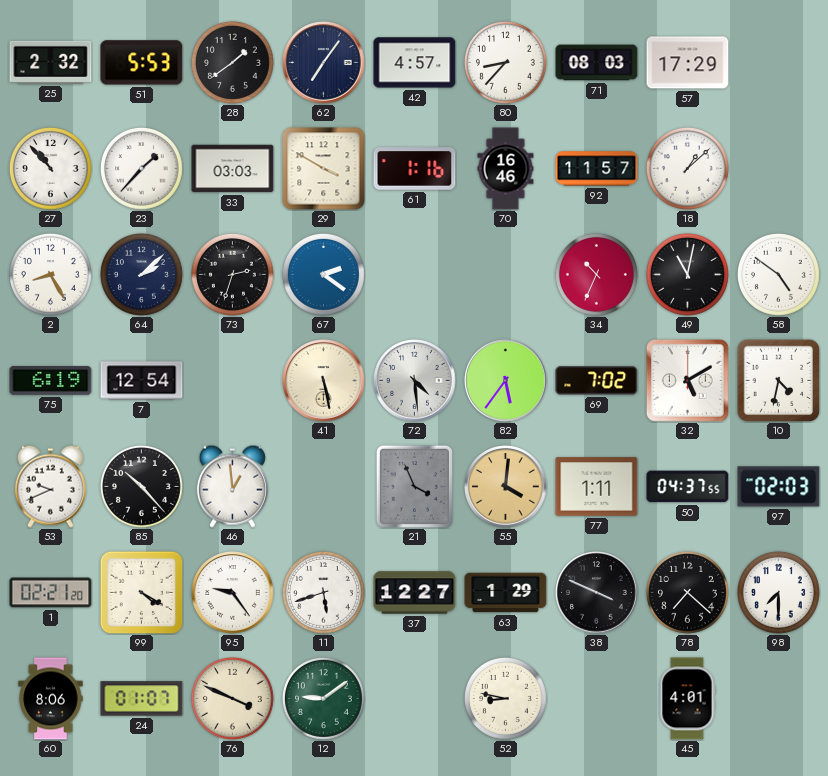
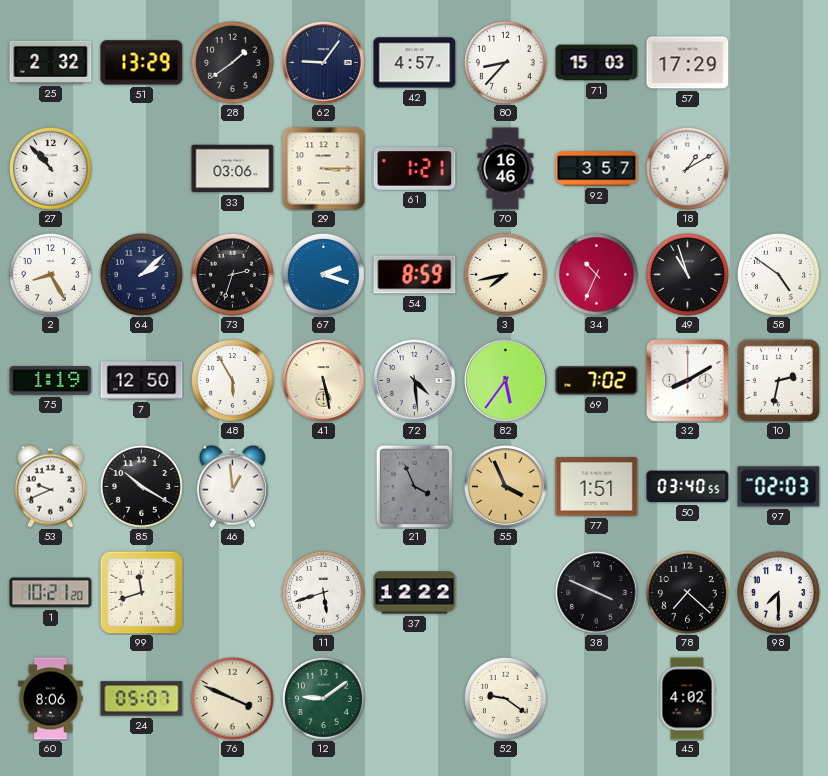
51: 5:53 -> 13:29
62: 7:06 -> 9:06
71: 08:03 -> 15:03
23: 1:37 -> none
33: 03:03 -> 03:06
29: 3:50 -> 3:15
61: 1:16 -> 1:21
92: 11:57 -> 3:57
18: 1:08 -> 1:10
67: 2:21 -> 2:18
54: none -> 8:59
3: none -> 7:43
49: 11:02 -> 10:57
75: 6:19 -> 1:19
7: 12:54 -> 12:50
48: none -> 5:55
32: 5:10 -> 8:10
10: 4:32 -> 2:32
85: 10:23 -> 10:20
55: 4:01 -> 3:56
77: 1:11 -> 1:51
50: 04:37 -> 03:40
1: 02:21 -> 10:21
99: 4:20 -> 11:42
95: 9:24 -> none
37: 12:27 -> 12:22
63: 1:29 -> none
24: 01:07 -> 05:07
52: 8:47 -> 9:21
45: 4:01 -> 4:02
